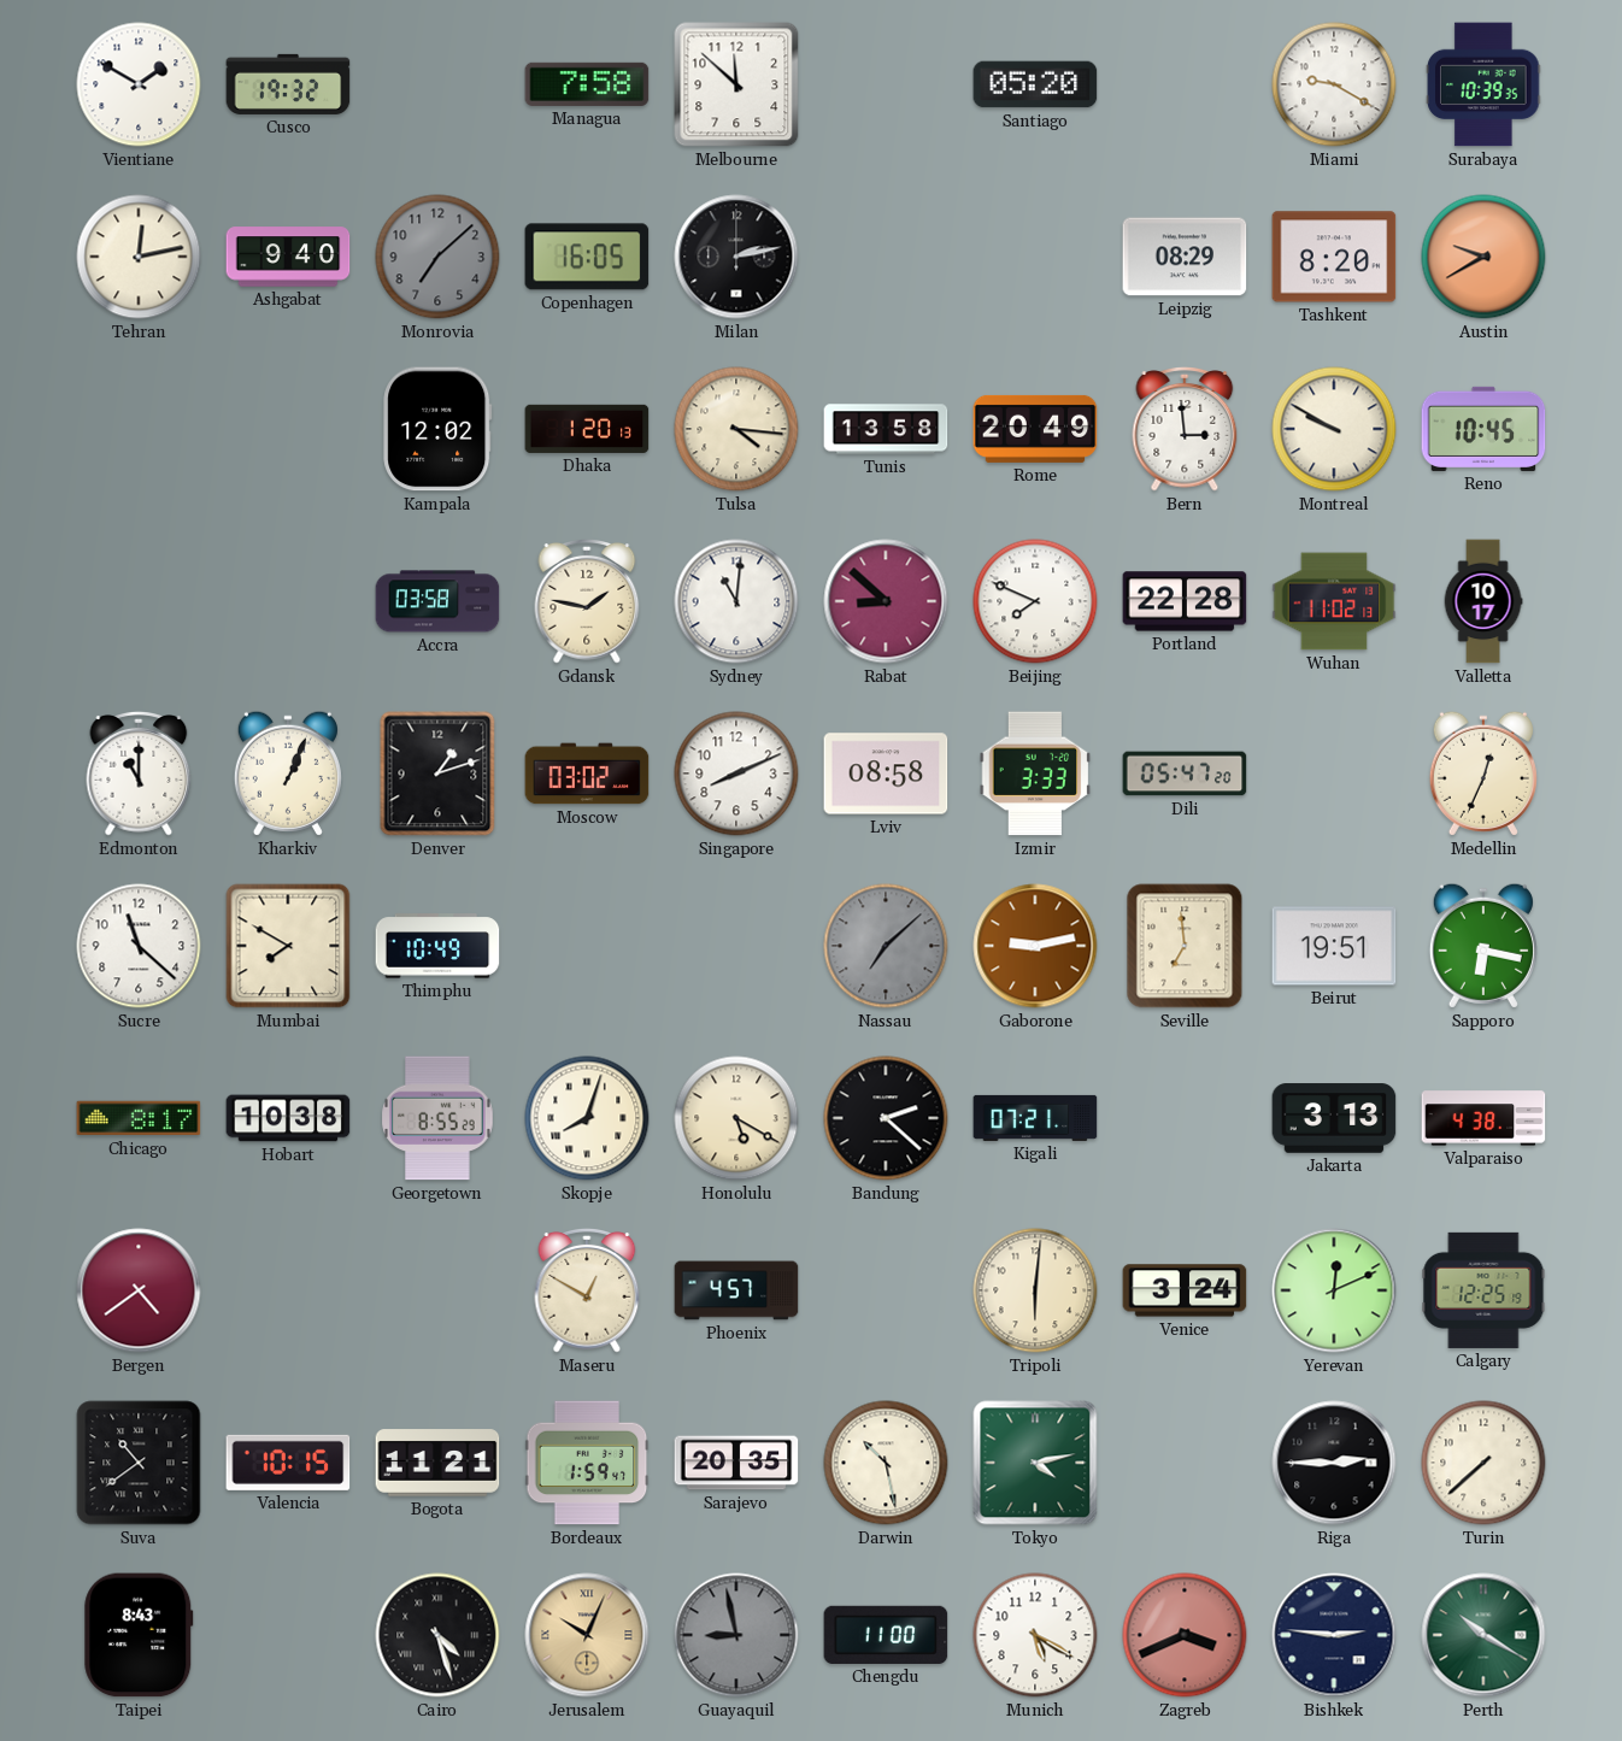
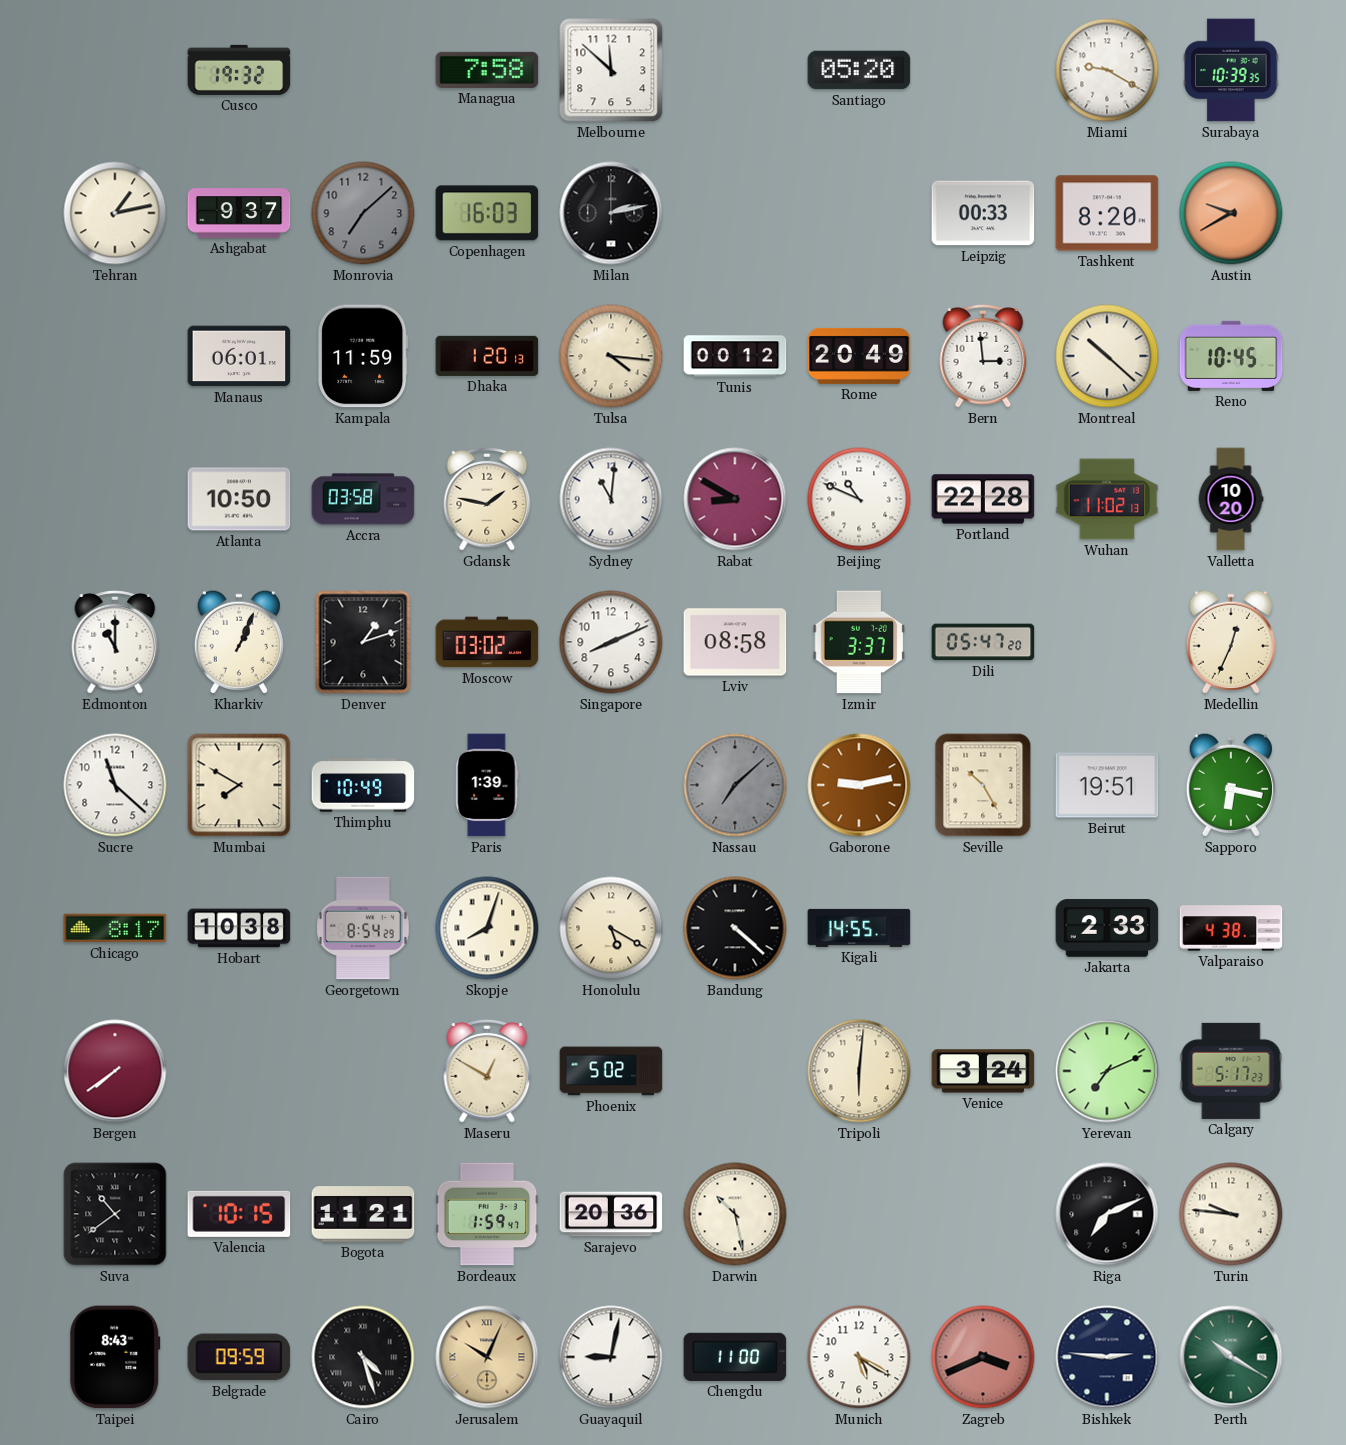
Vientiane: 1:50 -> none
Tehran: 12:13 -> 1:13
Ashgabat: 9:40 -> 9:37
Copenhagen: 16:05 -> 16:03
Leipzig: 08:29 -> 00:33
Manaus: none -> 06:01
Kampala: 12:02 -> 11:59
Tunis: 13:58 -> 00:12
Montreal: 9:50 -> 10:22
Atlanta: none -> 10:50
Rabat: 8:52 -> 8:50
Beijing: 7:49 -> 10:49
Valletta: 10:17 -> 10:20
Izmir: 3:33 -> 3:37
Paris: none -> 1:39
Seville: 6:59 -> 10:25
Georgetown: 8:55 -> 8:54
Bandung: 2:22 -> 4:22
Kigali: 07:21 -> 14:55
Jakarta: 3:13 -> 2:33
Bergen: 4:39 -> 7:39
Phoenix: 4:57 -> 5:02
Yerevan: 12:11 -> 7:11
Calgary: 12:25 -> 5:17
Sarajevo: 20:35 -> 20:36
Tokyo: 4:13 -> none
Riga: 2:45 -> 7:11
Turin: 7:38 -> 9:46
Belgrade: none -> 09:59
Guayaquil: 8:58 -> 9:02
Guayaquil dial: grey -> white
